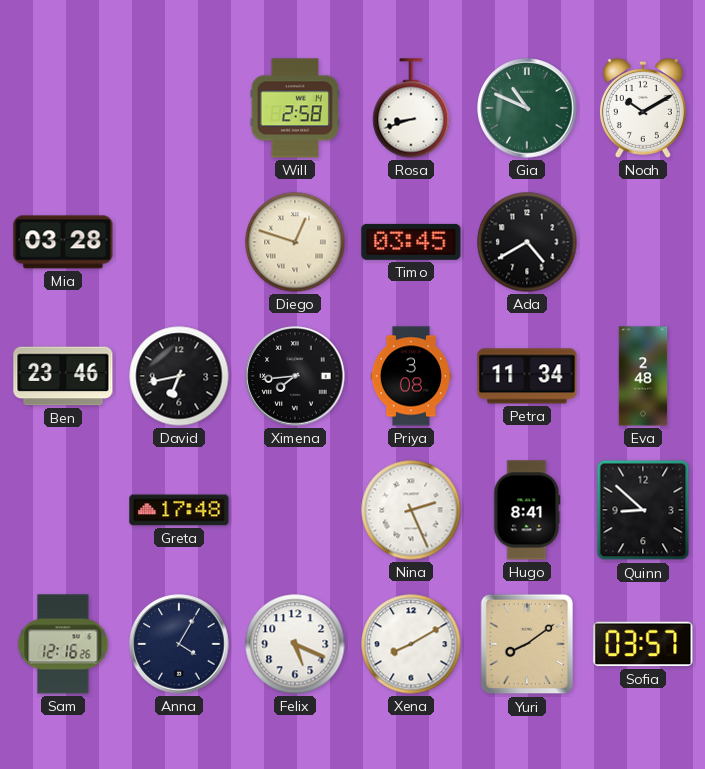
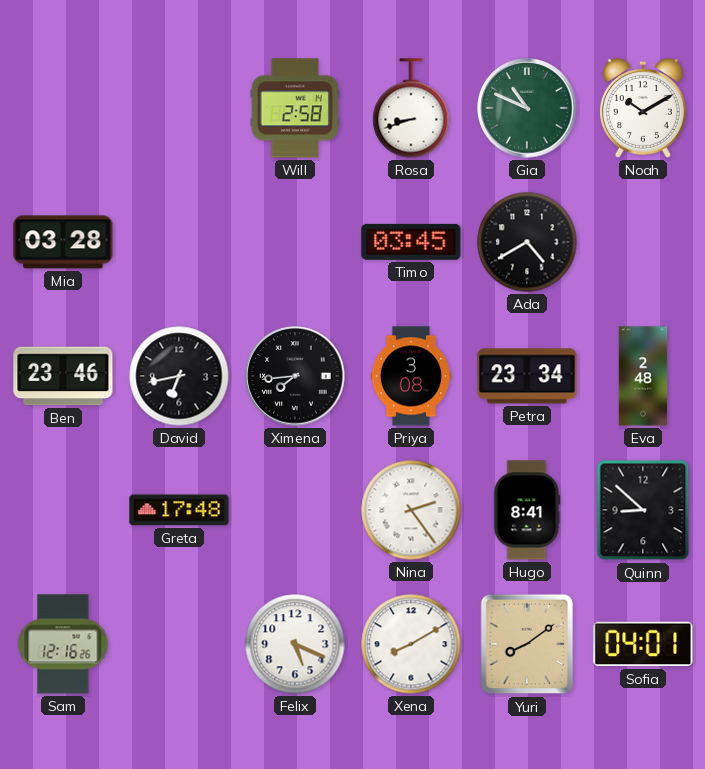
Diego: 12:48 -> none
Petra: 11:34 -> 23:34
Nina: 2:26 -> 2:24
Anna: 4:05 -> none
Sofia: 03:57 -> 04:01
